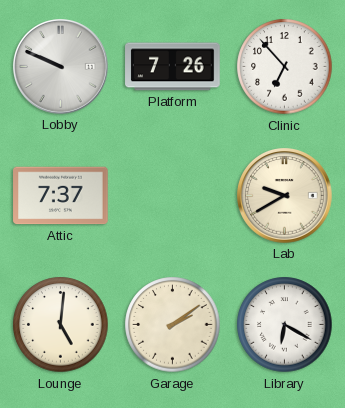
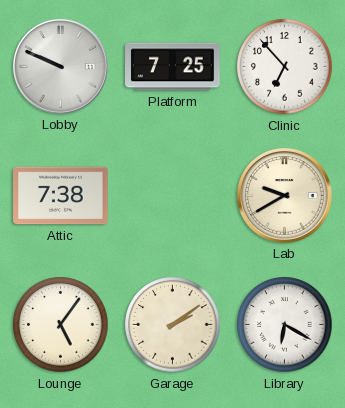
Platform: 7:26 -> 7:25
Attic: 7:37 -> 7:38
Lounge: 5:01 -> 5:06
